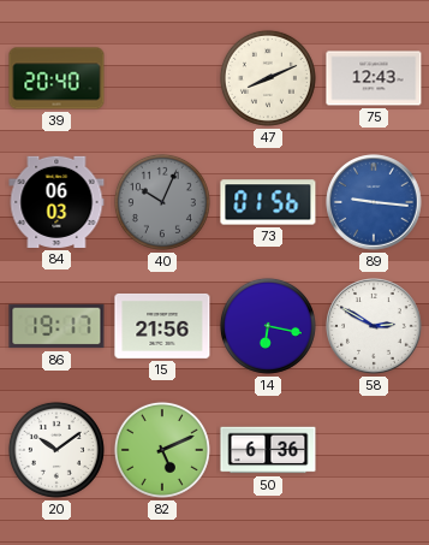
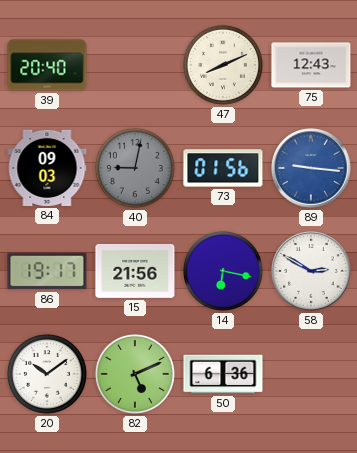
84: 06:03 -> 09:03
40: 10:04 -> 9:02
